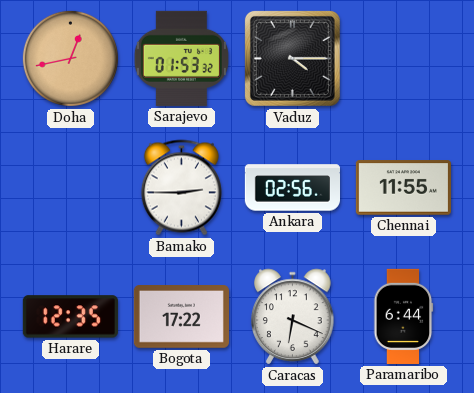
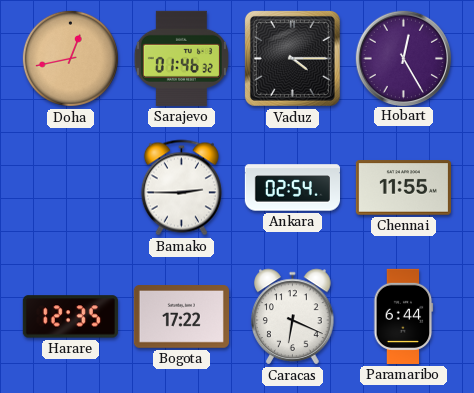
Sarajevo: 01:53 -> 01:46
Hobart: none -> 12:25
Ankara: 02:56 -> 02:54
